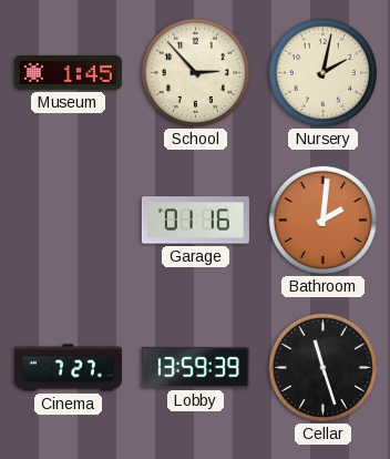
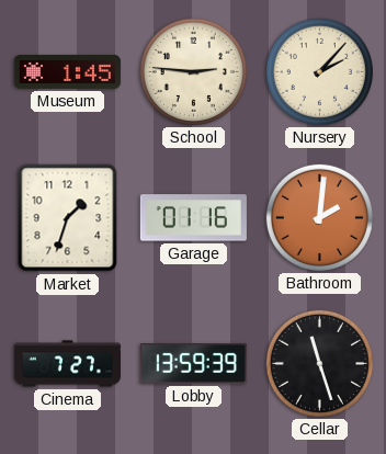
School: 2:53 -> 2:46
Nursery: 2:02 -> 2:07
Market: none -> 1:33
